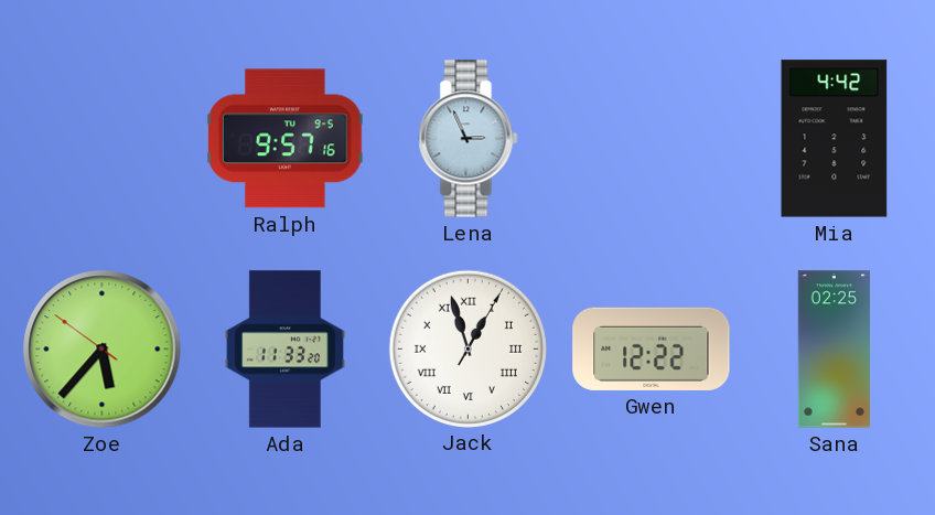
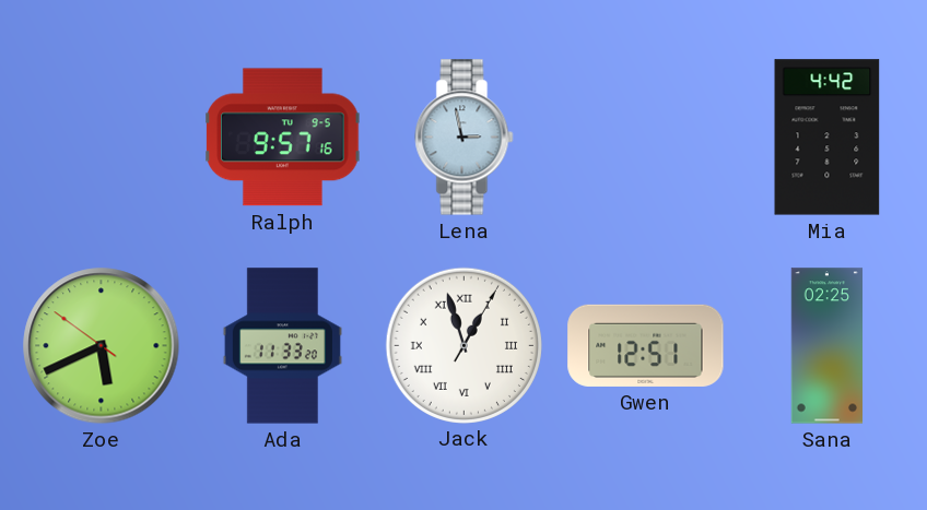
Lena: 2:56 -> 2:58
Zoe: 5:36 -> 5:40
Gwen: 12:22 -> 12:51
